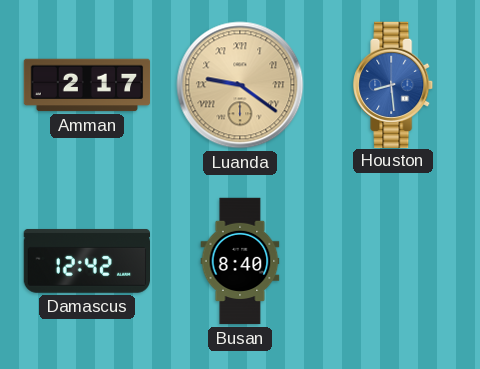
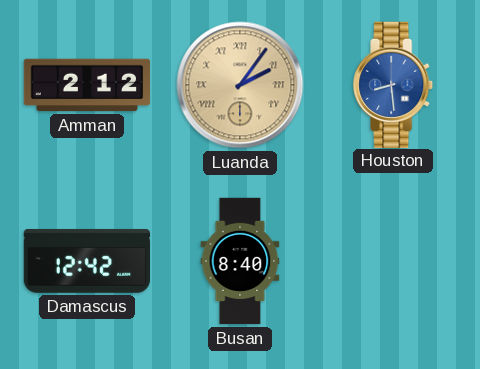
Amman: 2:17 -> 2:12
Luanda: 9:21 -> 2:06
